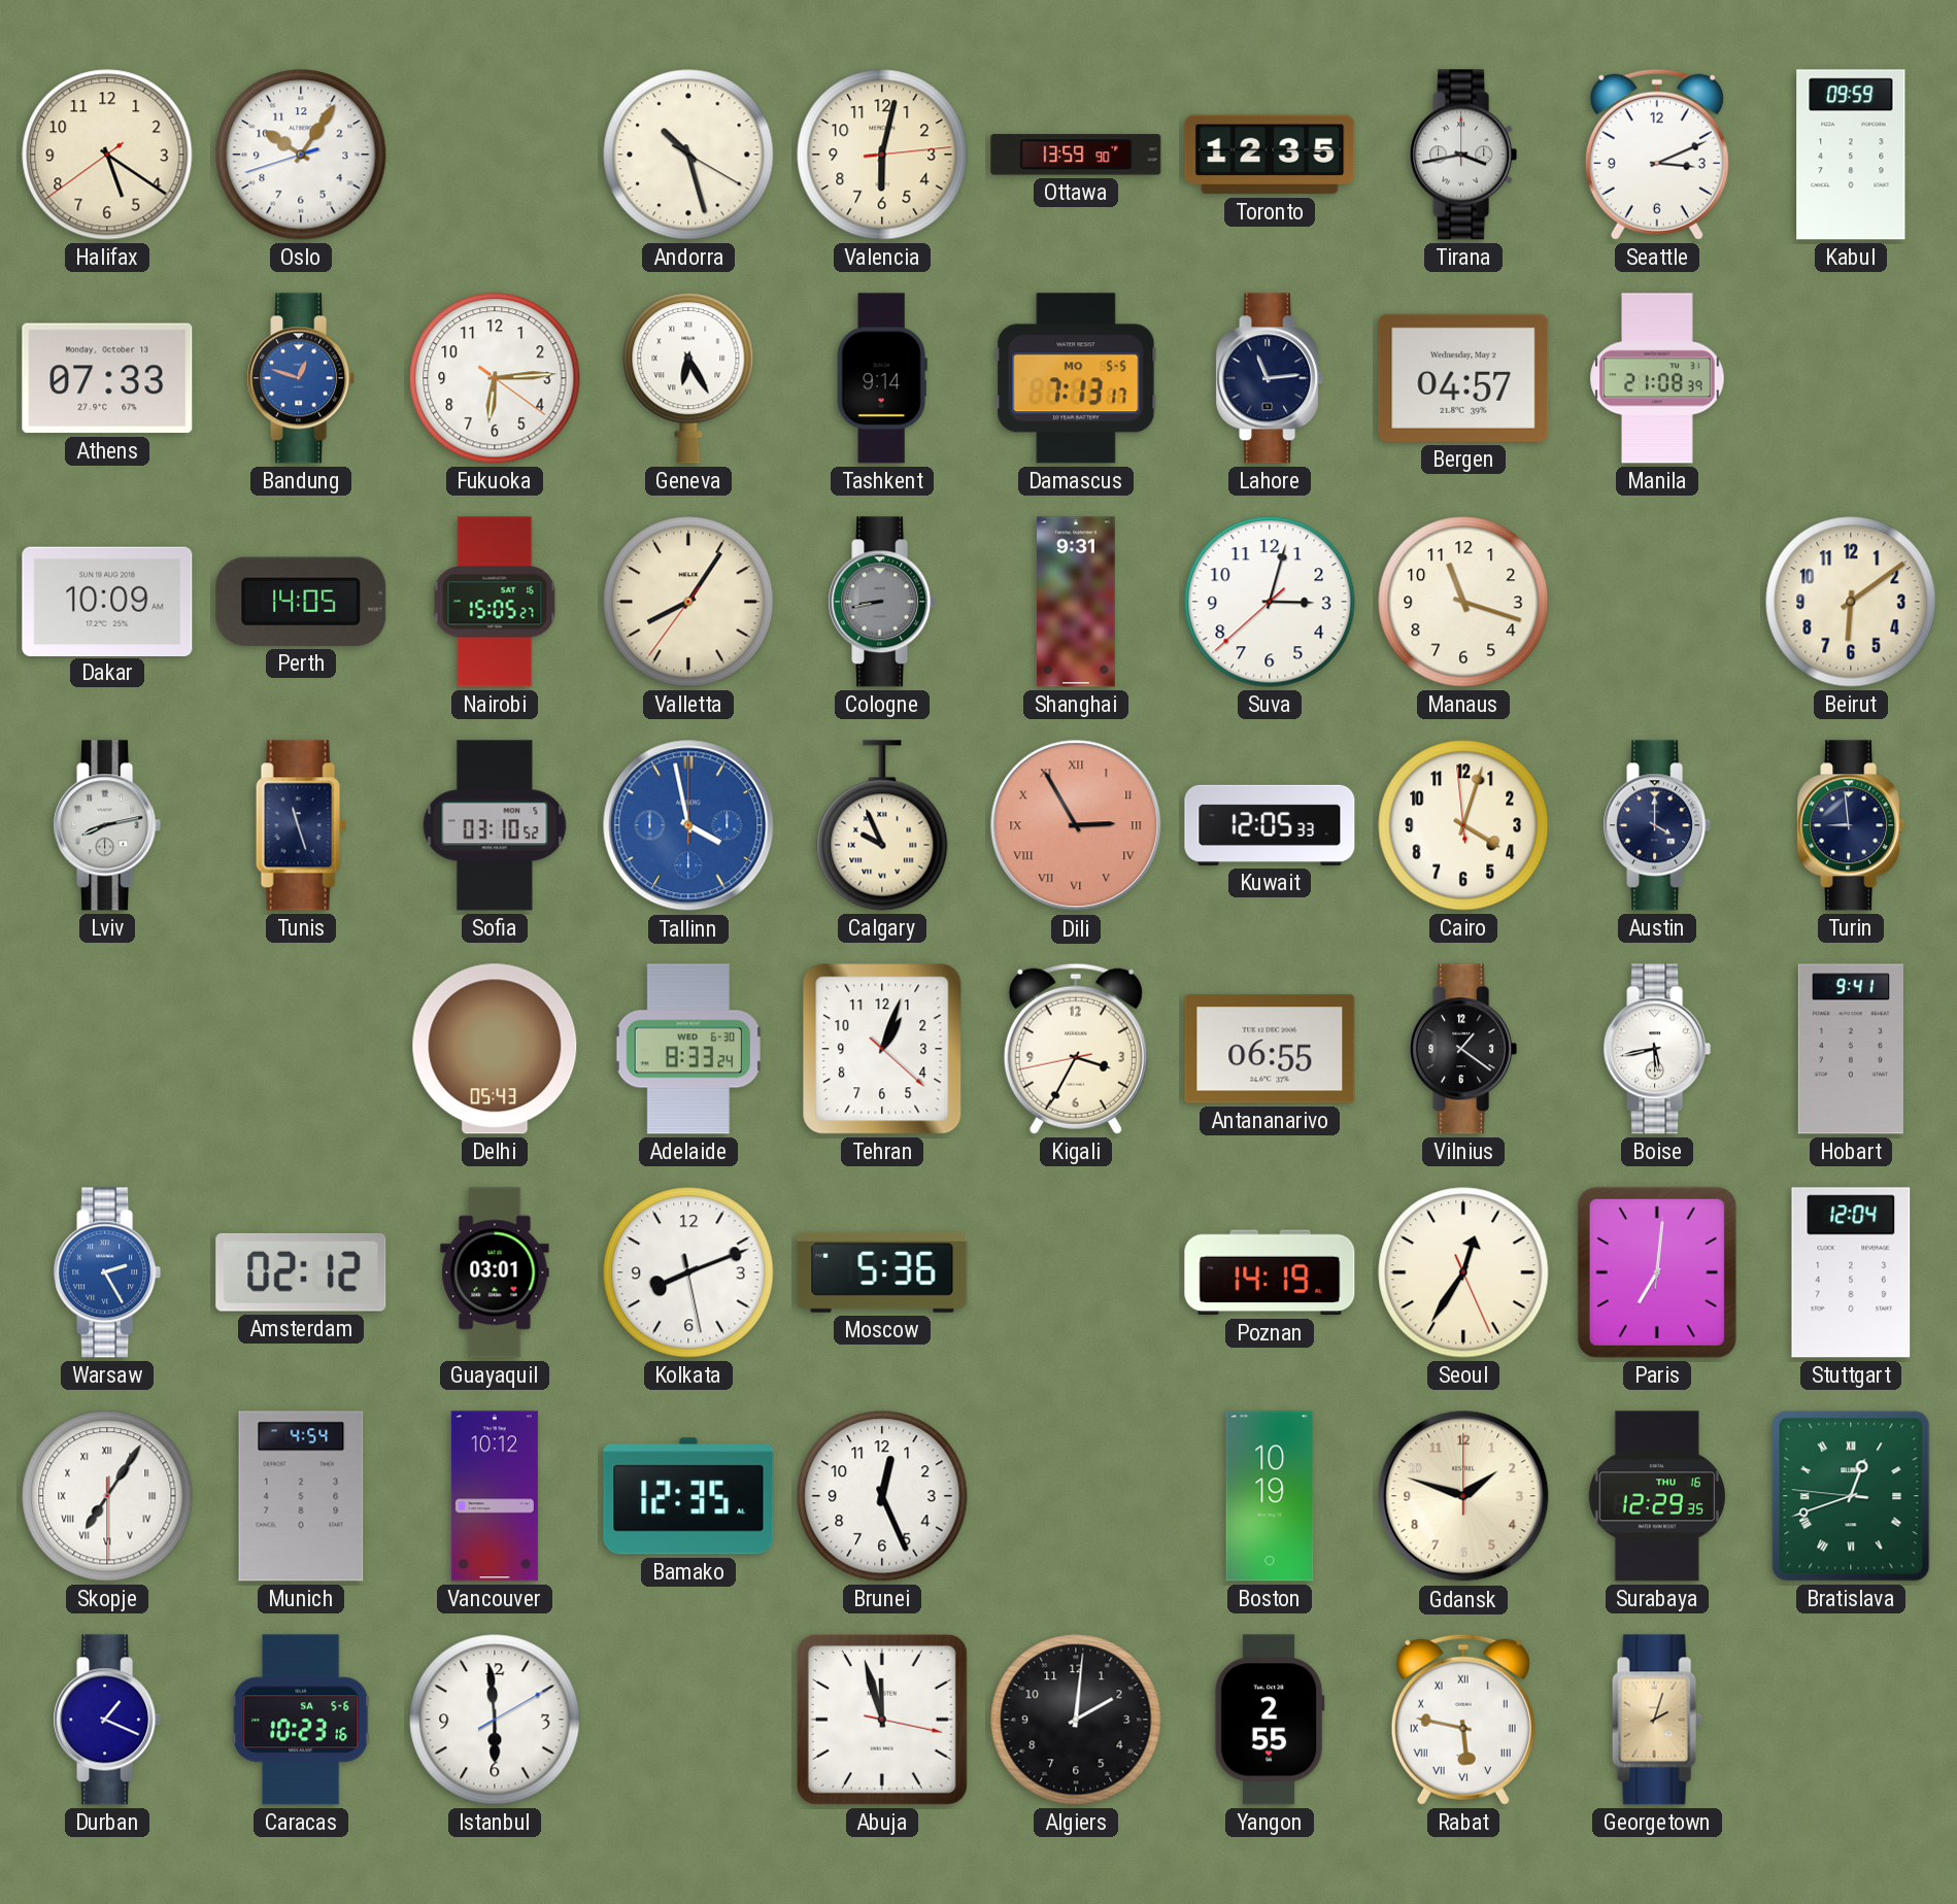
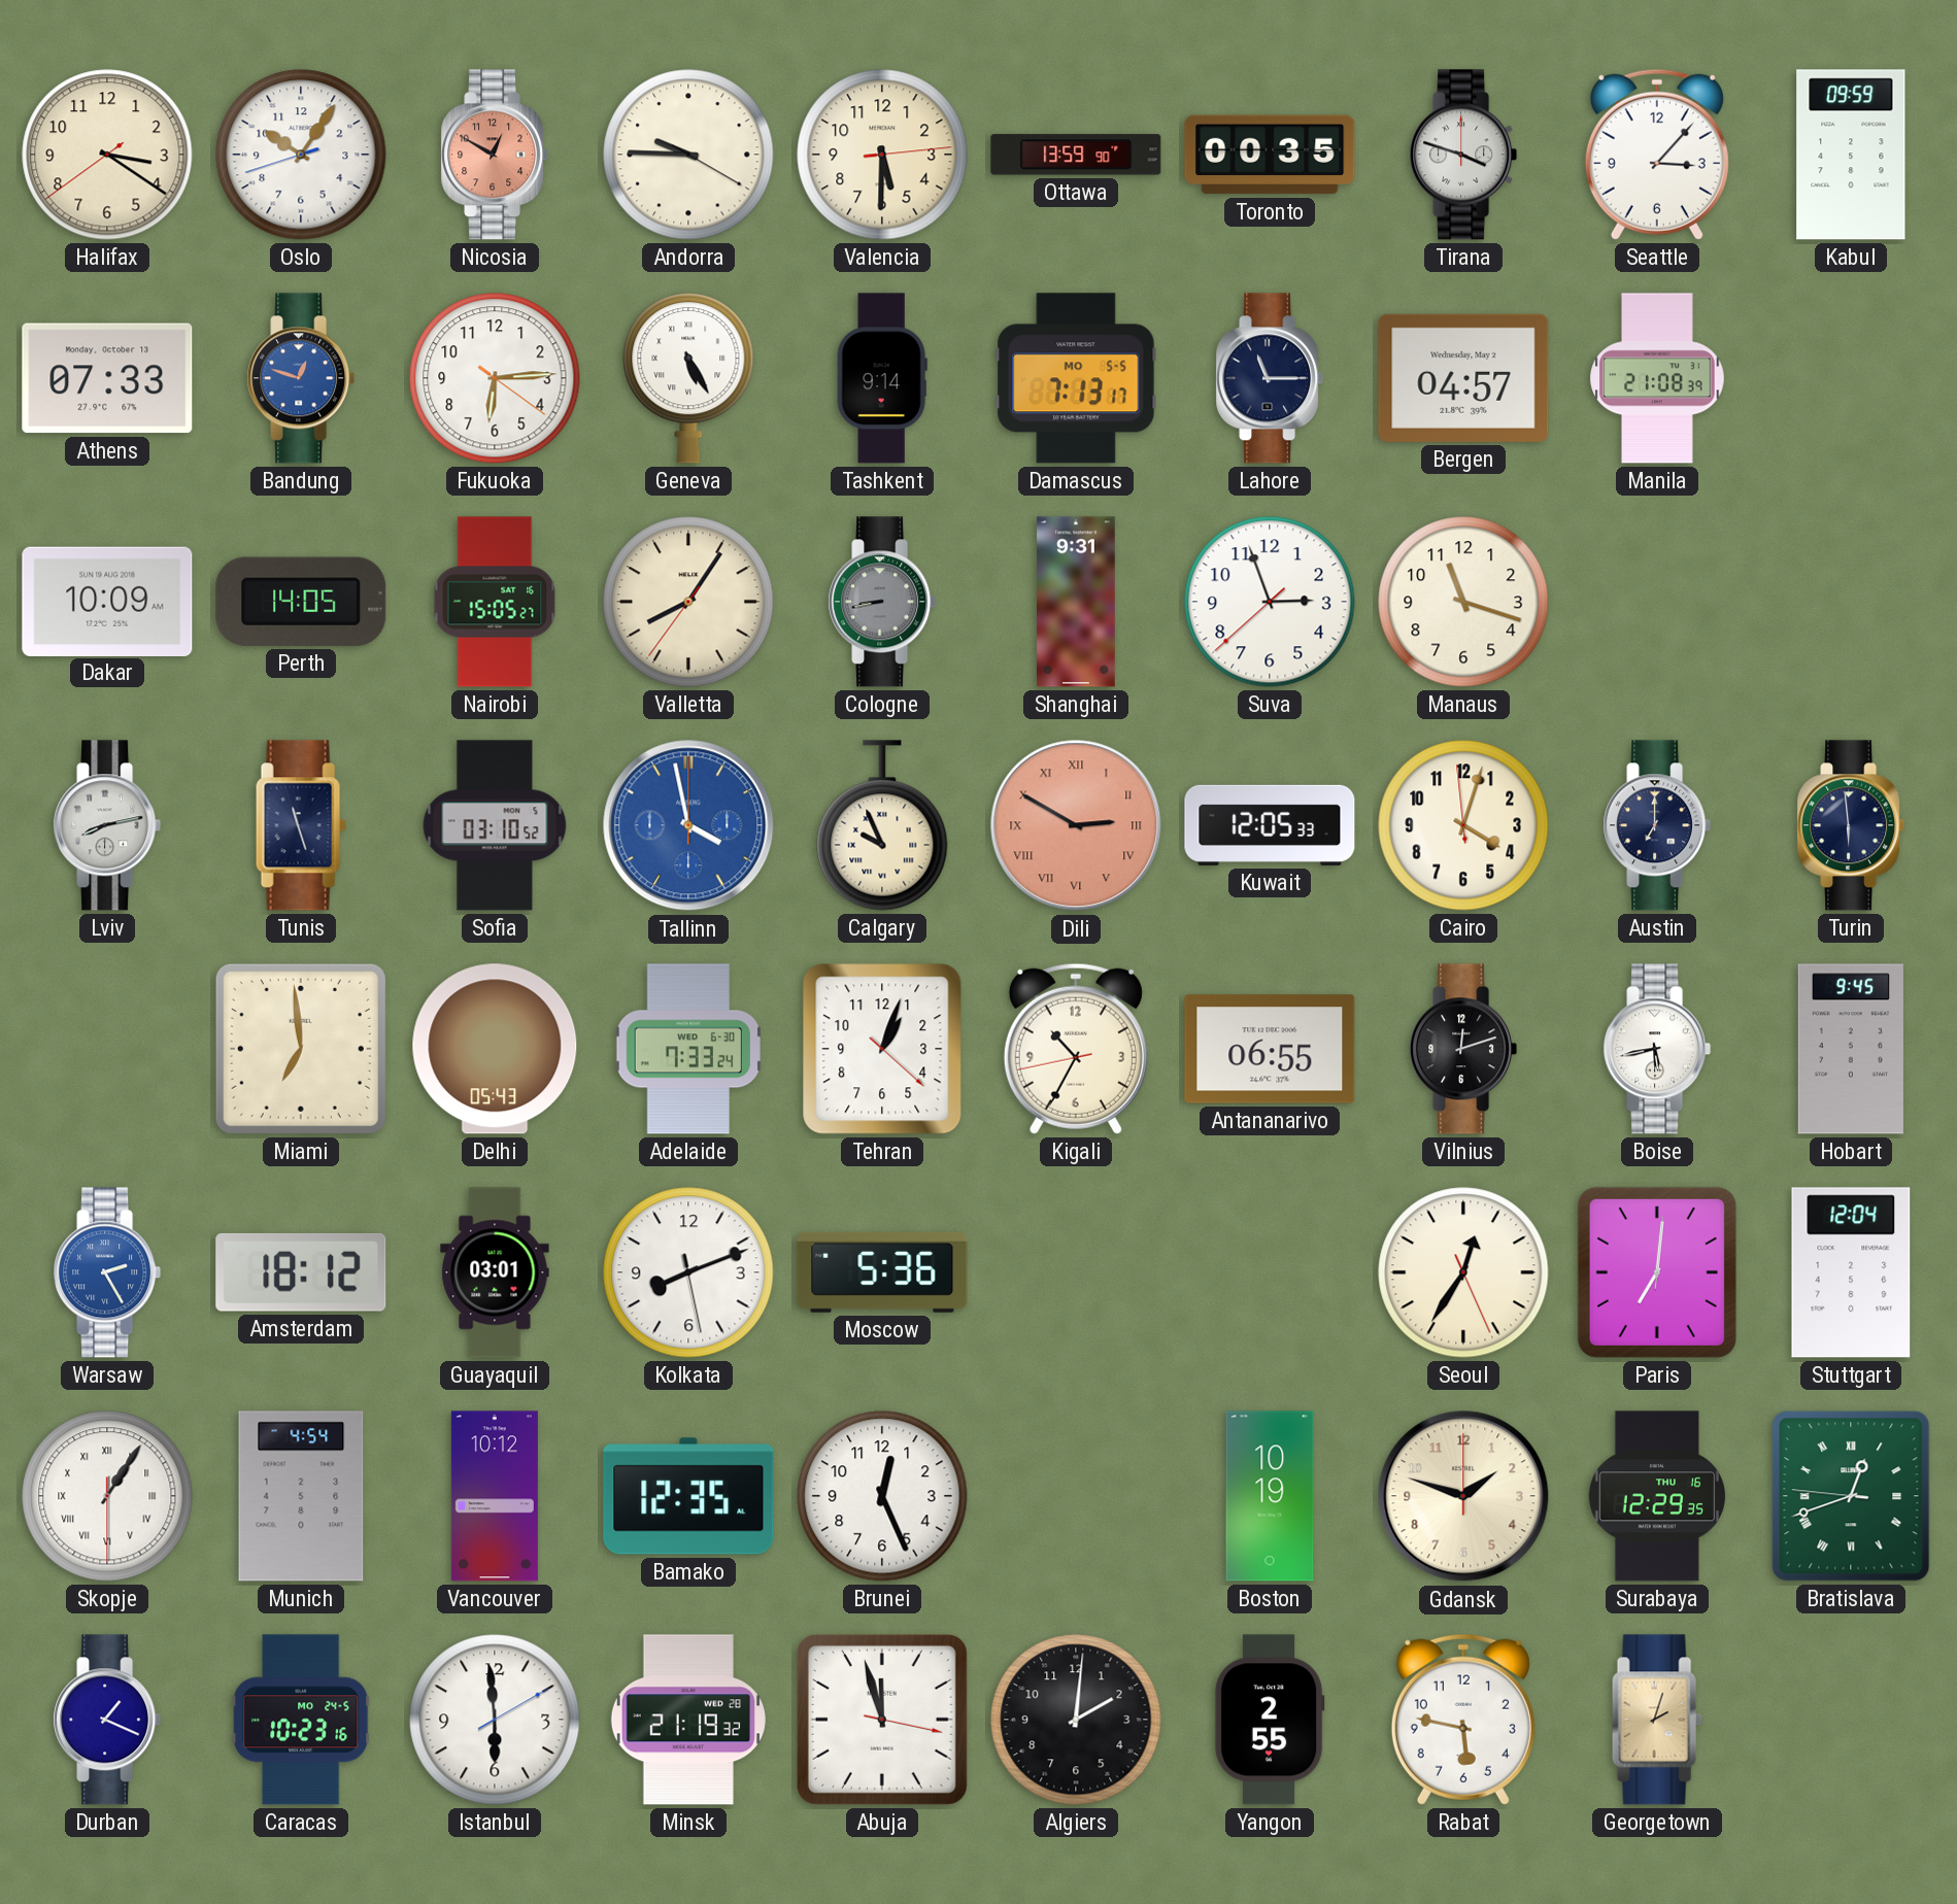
Halifax: 5:20 -> 3:20
Nicosia: none -> 12:50
Andorra: 10:27 -> 9:45
Valencia: 6:02 -> 5:30
Toronto: 12:35 -> 00:35
Tirana: 3:43 -> 3:48
Seattle: 3:11 -> 3:07
Geneva: 6:25 -> 5:25
Lahore: 11:14 -> 11:15
Suva: 3:02 -> 2:56
Beirut: 6:09 -> none
Dili: 2:55 -> 2:50
Austin: 4:00 -> 7:00
Turin: 8:59 -> 5:59
Miami: none -> 6:59
Adelaide: 8:33 -> 7:33
Kigali: 3:34 -> 10:34
Vilnius: 1:21 -> 12:12
Hobart: 9:41 -> 9:45
Amsterdam: 02:12 -> 18:12
Poznan: 14:19 -> none
Skopje: 7:05 -> 1:05
Caracas date: SA 5-6 -> MO 24-5
Minsk: none -> 21:19
Rabat numerals: Roman -> Arabic
